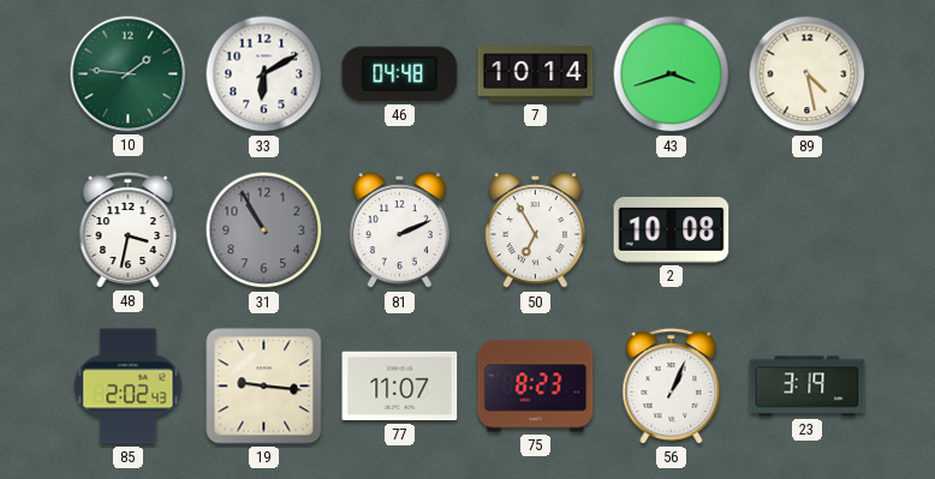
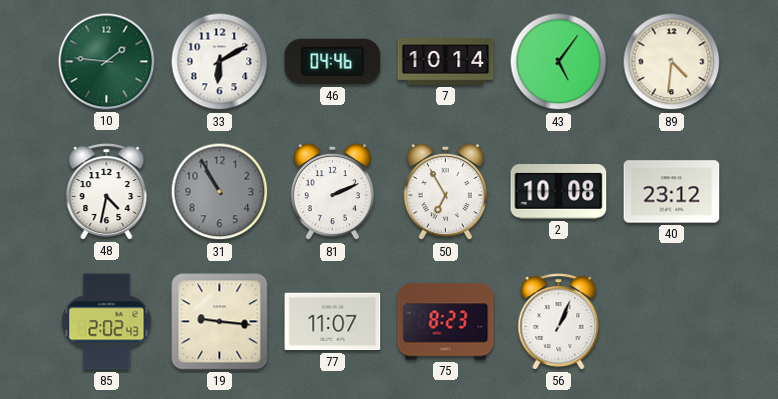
46: 04:48 -> 04:46
43: 3:42 -> 5:06
89: 4:28 -> 4:31
48: 3:32 -> 4:32
40: none -> 23:12
23: 3:19 -> none
